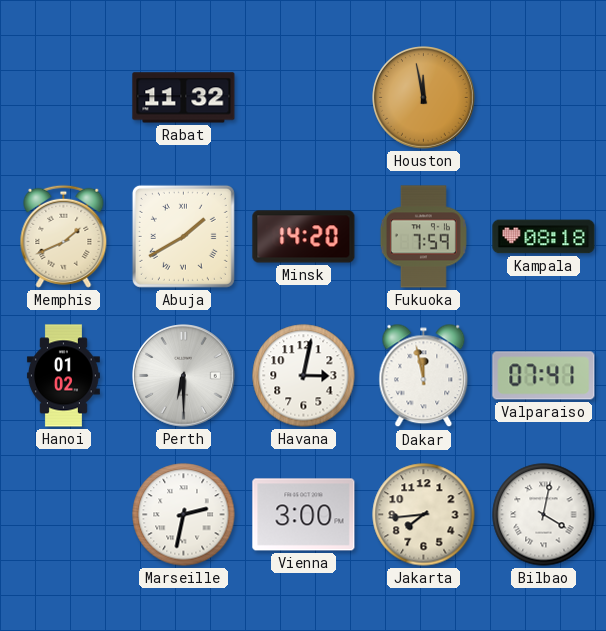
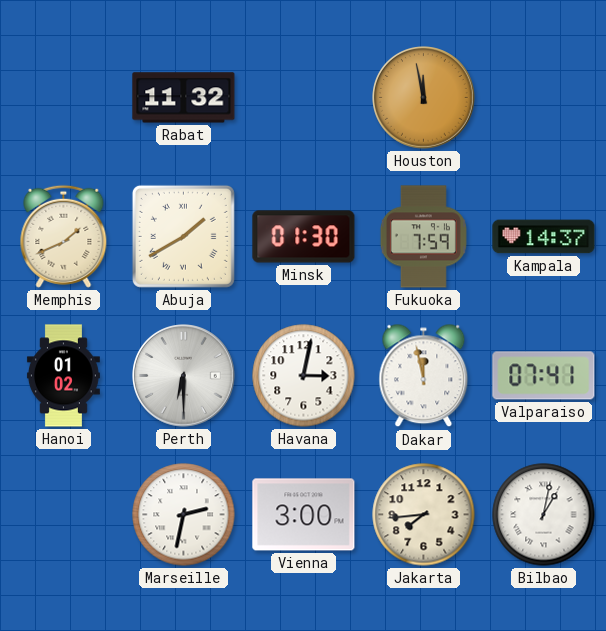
Minsk: 14:20 -> 01:30
Kampala: 08:18 -> 14:37
Bilbao: 4:02 -> 1:02
